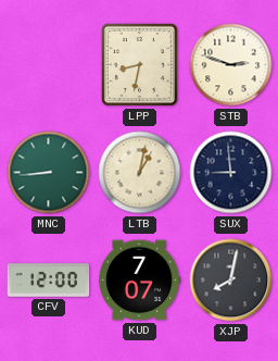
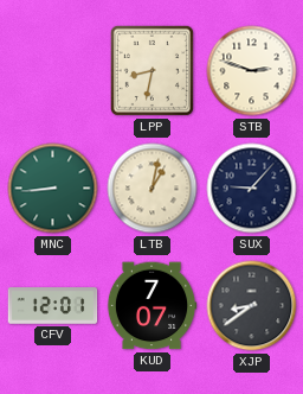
SUX: 8:59 -> 9:07
CFV: 12:00 -> 12:01
XJP: 8:02 -> 8:39
